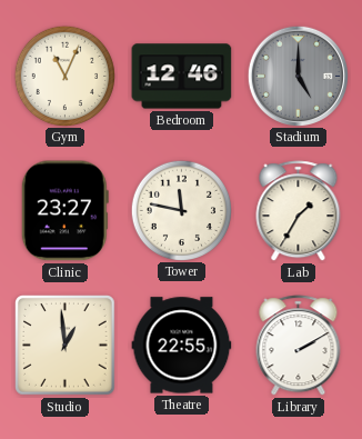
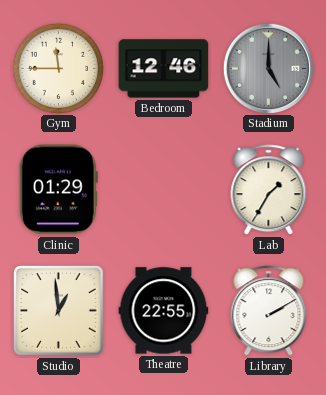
Gym: 11:04 -> 11:45
Clinic: 23:27 -> 01:29
Tower: 11:47 -> none
